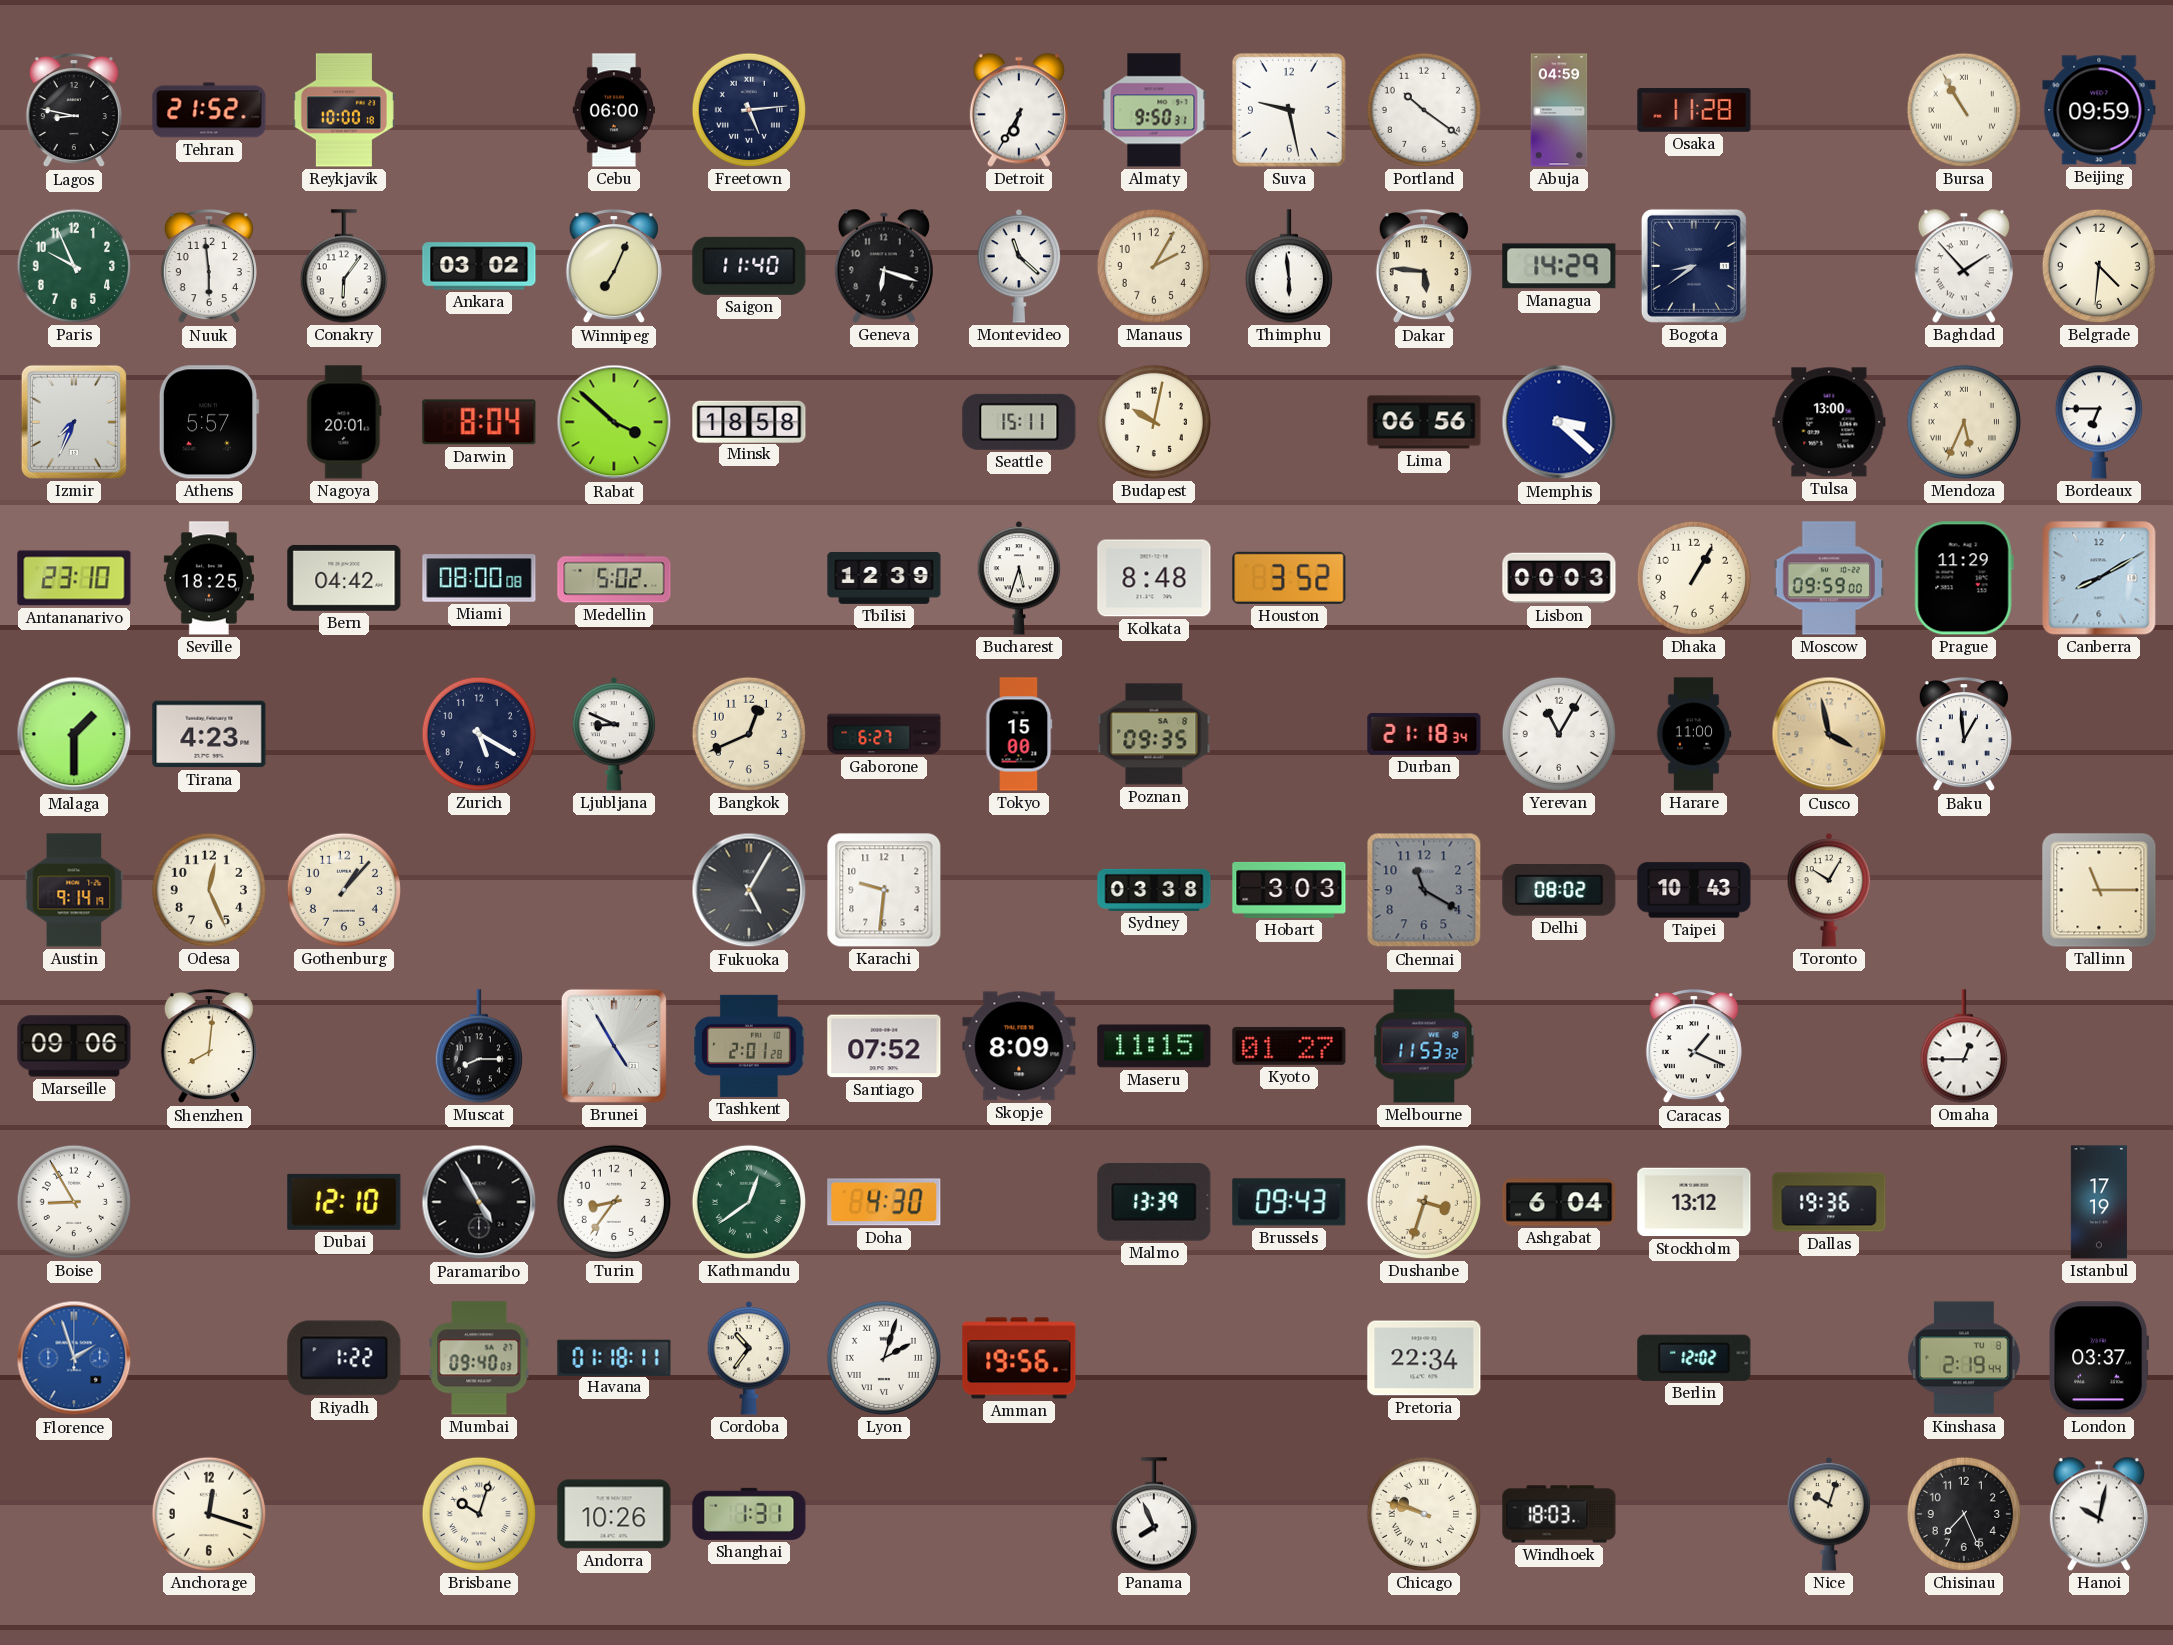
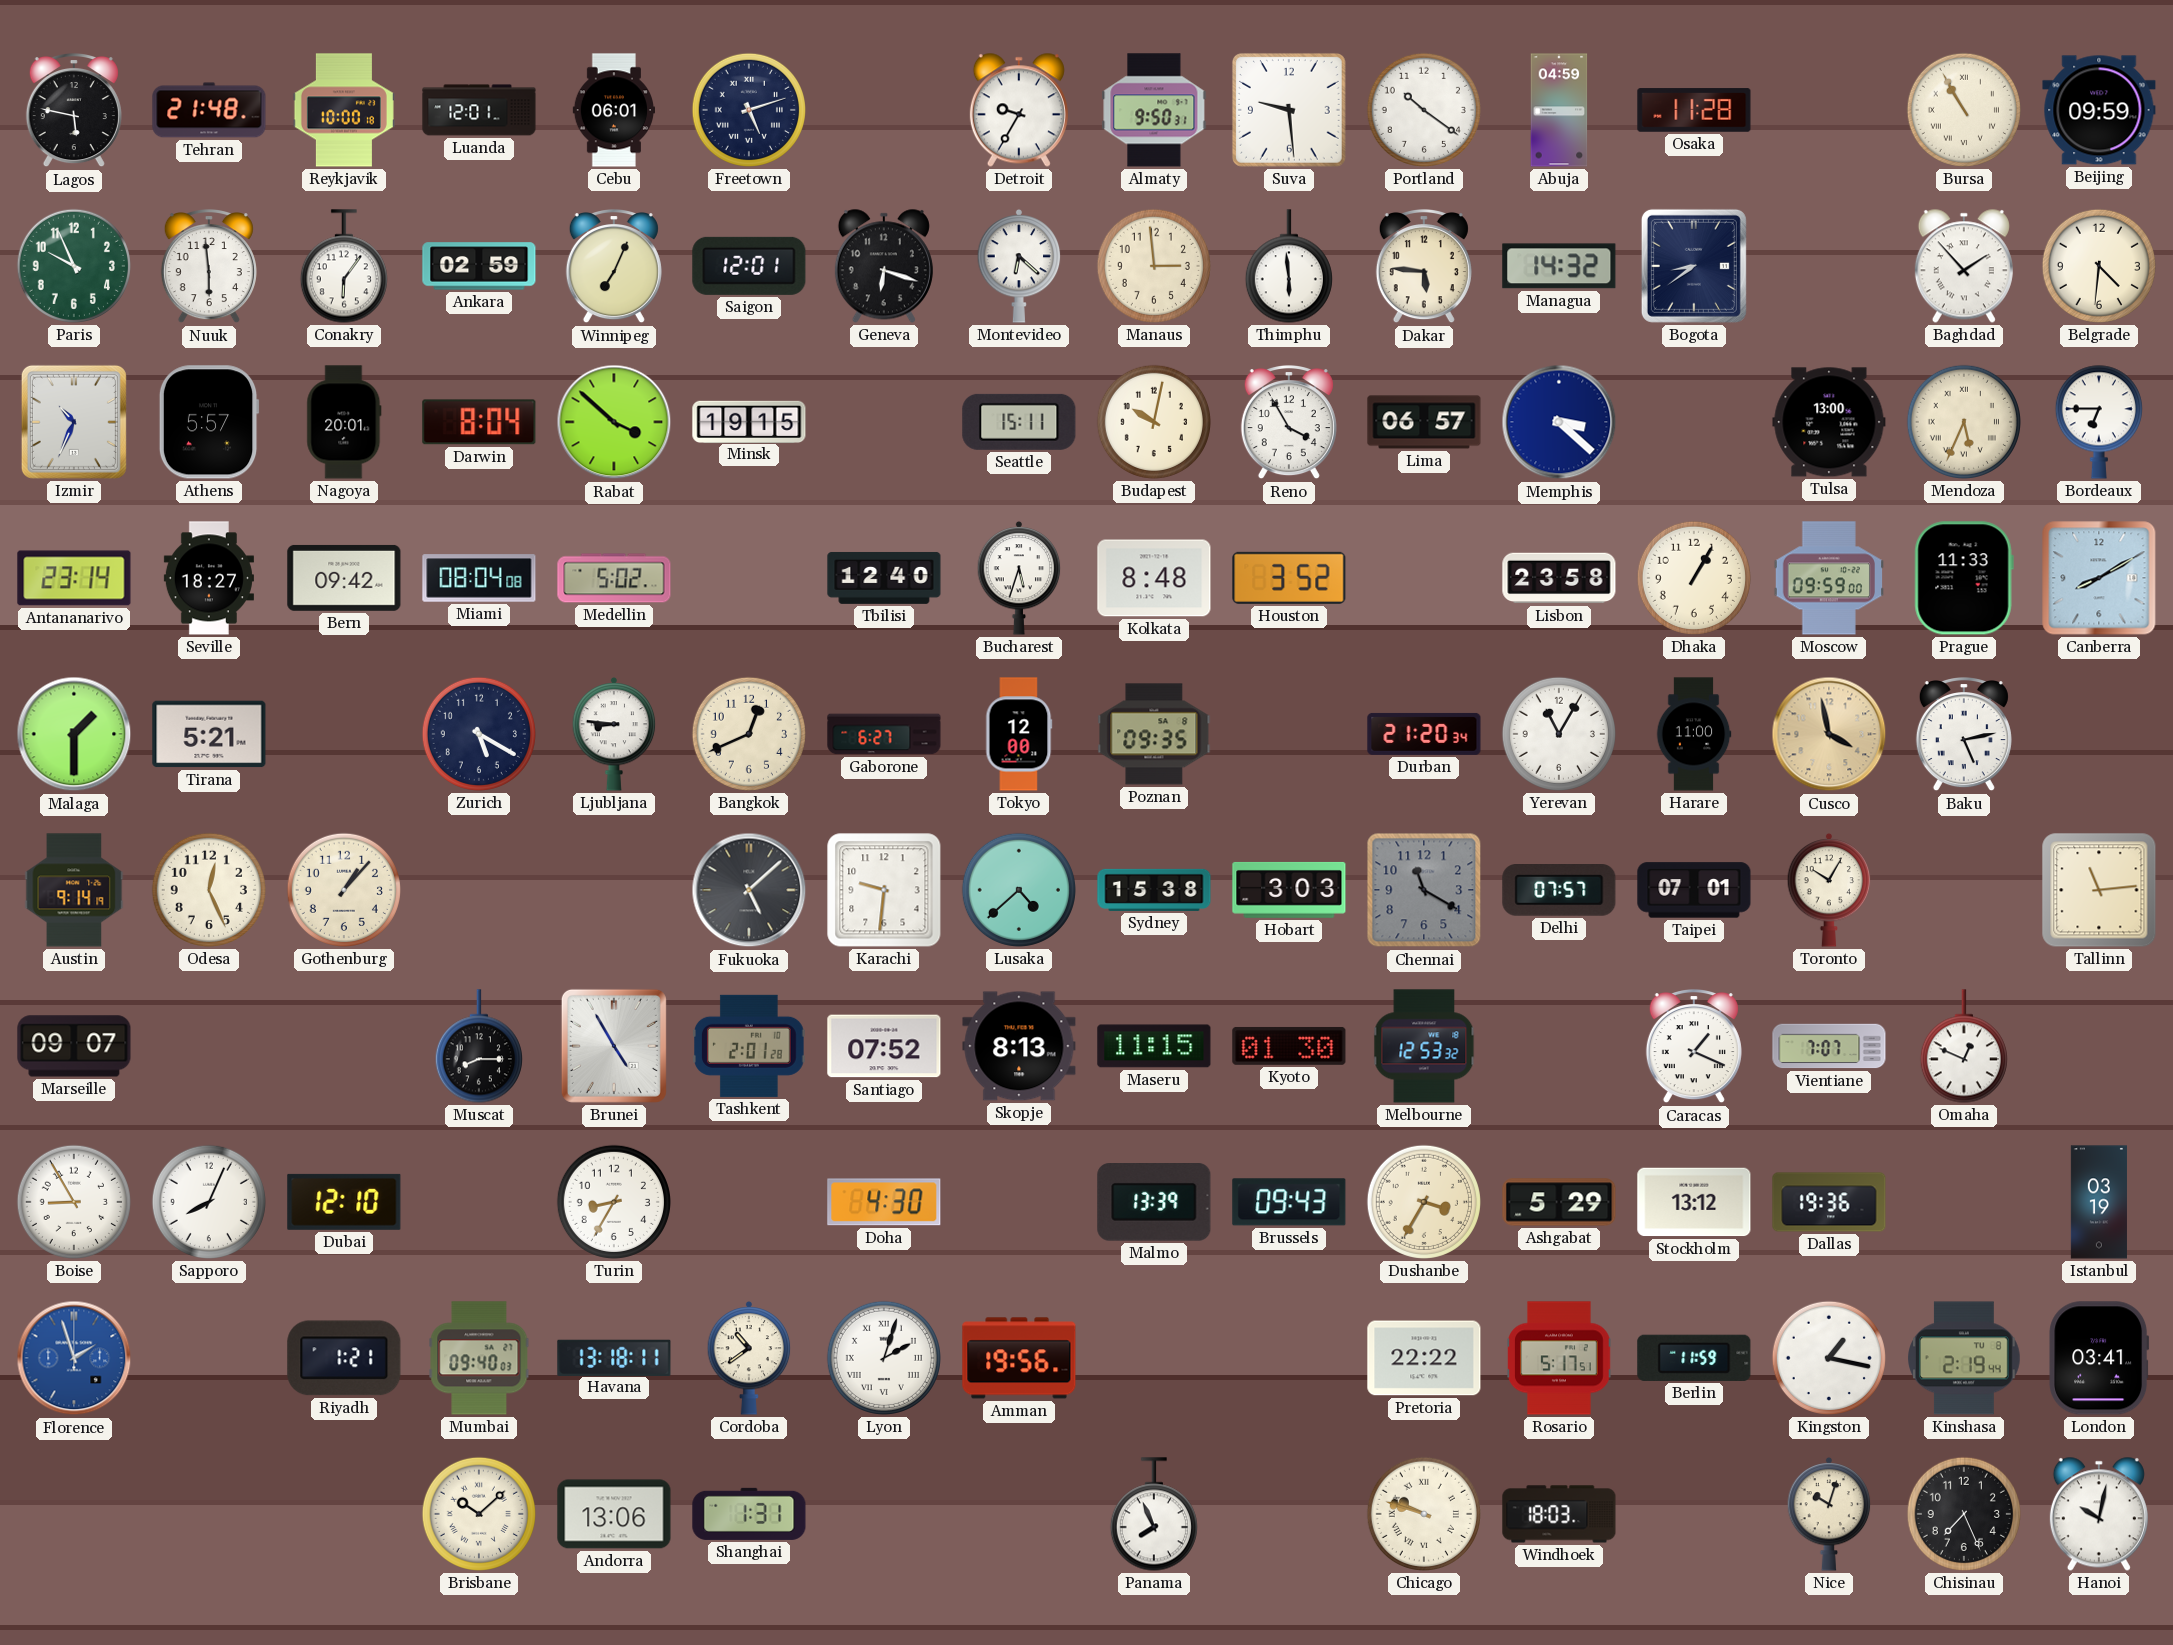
Lagos: 8:47 -> 5:47
Tehran: 21:52 -> 21:48
Luanda: none -> 12:01
Cebu: 06:00 -> 06:01
Freetown: 5:14 -> 5:12
Detroit: 6:35 -> 9:35
Suva: 9:28 -> 9:29
Ankara: 03:02 -> 02:59
Saigon: 11:40 -> 12:01
Montevideo: 11:22 -> 6:22
Manaus: 2:05 -> 2:59
Managua: 14:29 -> 14:32
Izmir: 7:34 -> 10:34
Minsk: 18:58 -> 19:15
Reno: none -> 3:55
Lima: 06:56 -> 06:57
Antananarivo: 23:10 -> 23:14
Seville: 18:25 -> 18:27
Bern: 04:42 -> 09:42
Miami: 08:00 -> 08:04
Tbilisi: 12:39 -> 12:40
Lisbon: 00:03 -> 23:58
Prague: 11:29 -> 11:33
Tirana: 4:23 -> 5:21
Ljubljana: 8:49 -> 8:46
Tokyo: 15:00 -> 12:00
Durban: 21:18 -> 21:20
Baku: 12:59 -> 5:13
Fukuoka: 5:05 -> 5:08
Lusaka: none -> 4:38
Sydney: 03:38 -> 15:38
Delhi: 08:02 -> 07:57
Taipei: 10:43 -> 07:01
Tallinn: 11:15 -> 11:14
Marseille: 09:06 -> 09:07
Shenzhen: 8:01 -> none
Skopje: 8:09 -> 8:13
Kyoto: 01:27 -> 01:30
Melbourne: 11:53 -> 12:53
Vientiane: none -> 7:07
Omaha: 12:45 -> 12:49
Sapporo: none -> 8:04
Paramaribo: 4:55 -> none
Turin: 8:36 -> 8:35
Kathmandu: 12:39 -> none
Dushanbe: 3:33 -> 3:35
Ashgabat: 6:04 -> 5:29
Istanbul: 17:19 -> 03:19
Riyadh: 1:22 -> 1:21
Havana: 01:18 -> 13:18
Cordoba: 10:36 -> 10:39
Pretoria: 22:34 -> 22:22
Rosario: none -> 5:17
Berlin: 12:02 -> 11:59
Kingston: none -> 1:17
London: 03:37 -> 03:41
Anchorage: 12:18 -> none
Brisbane: 10:03 -> 10:08
Andorra: 10:26 -> 13:06
